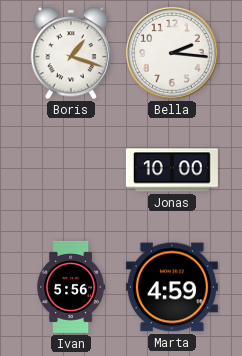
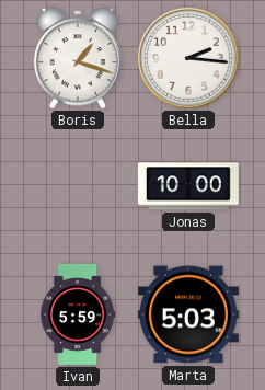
Ivan: 5:56 -> 5:59
Marta: 4:59 -> 5:03
